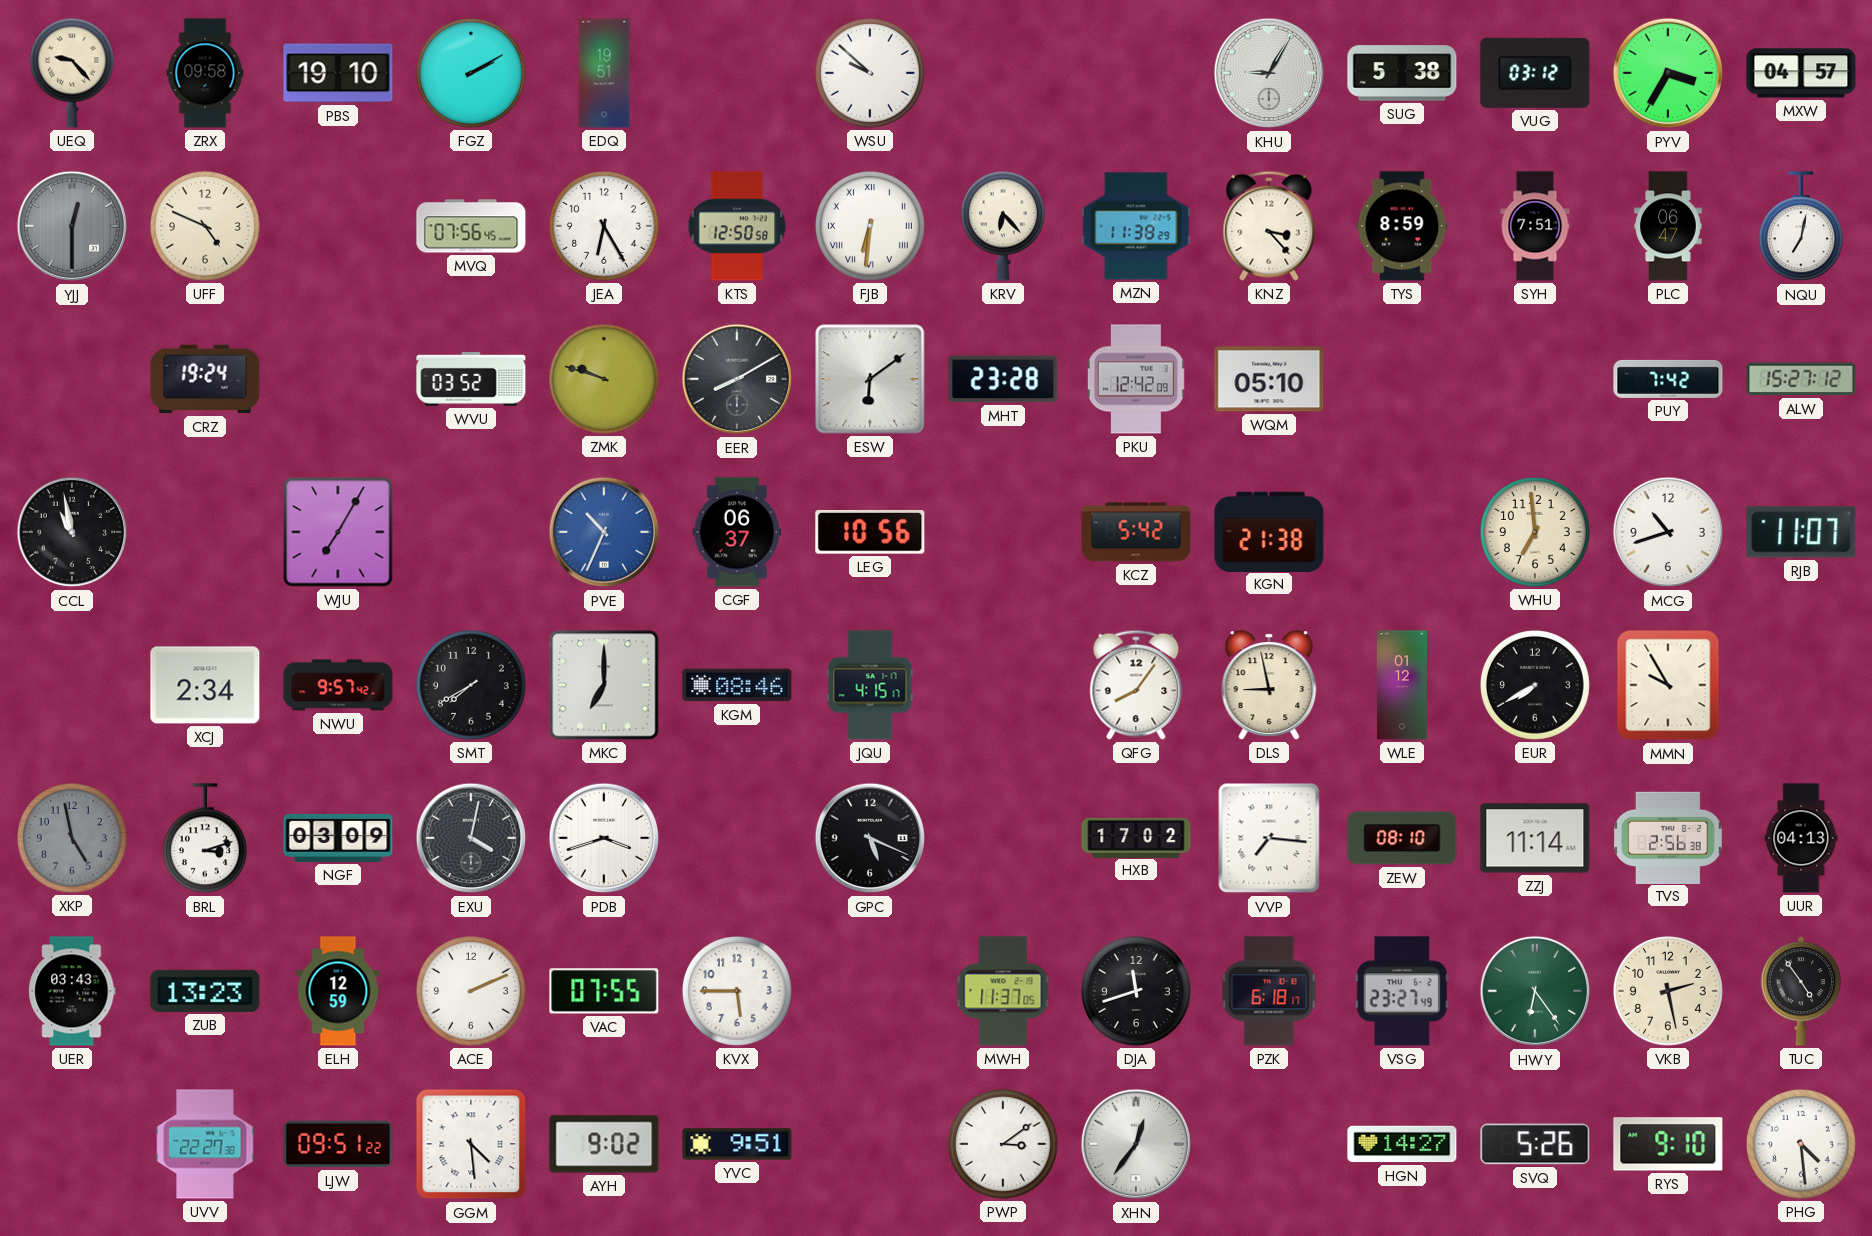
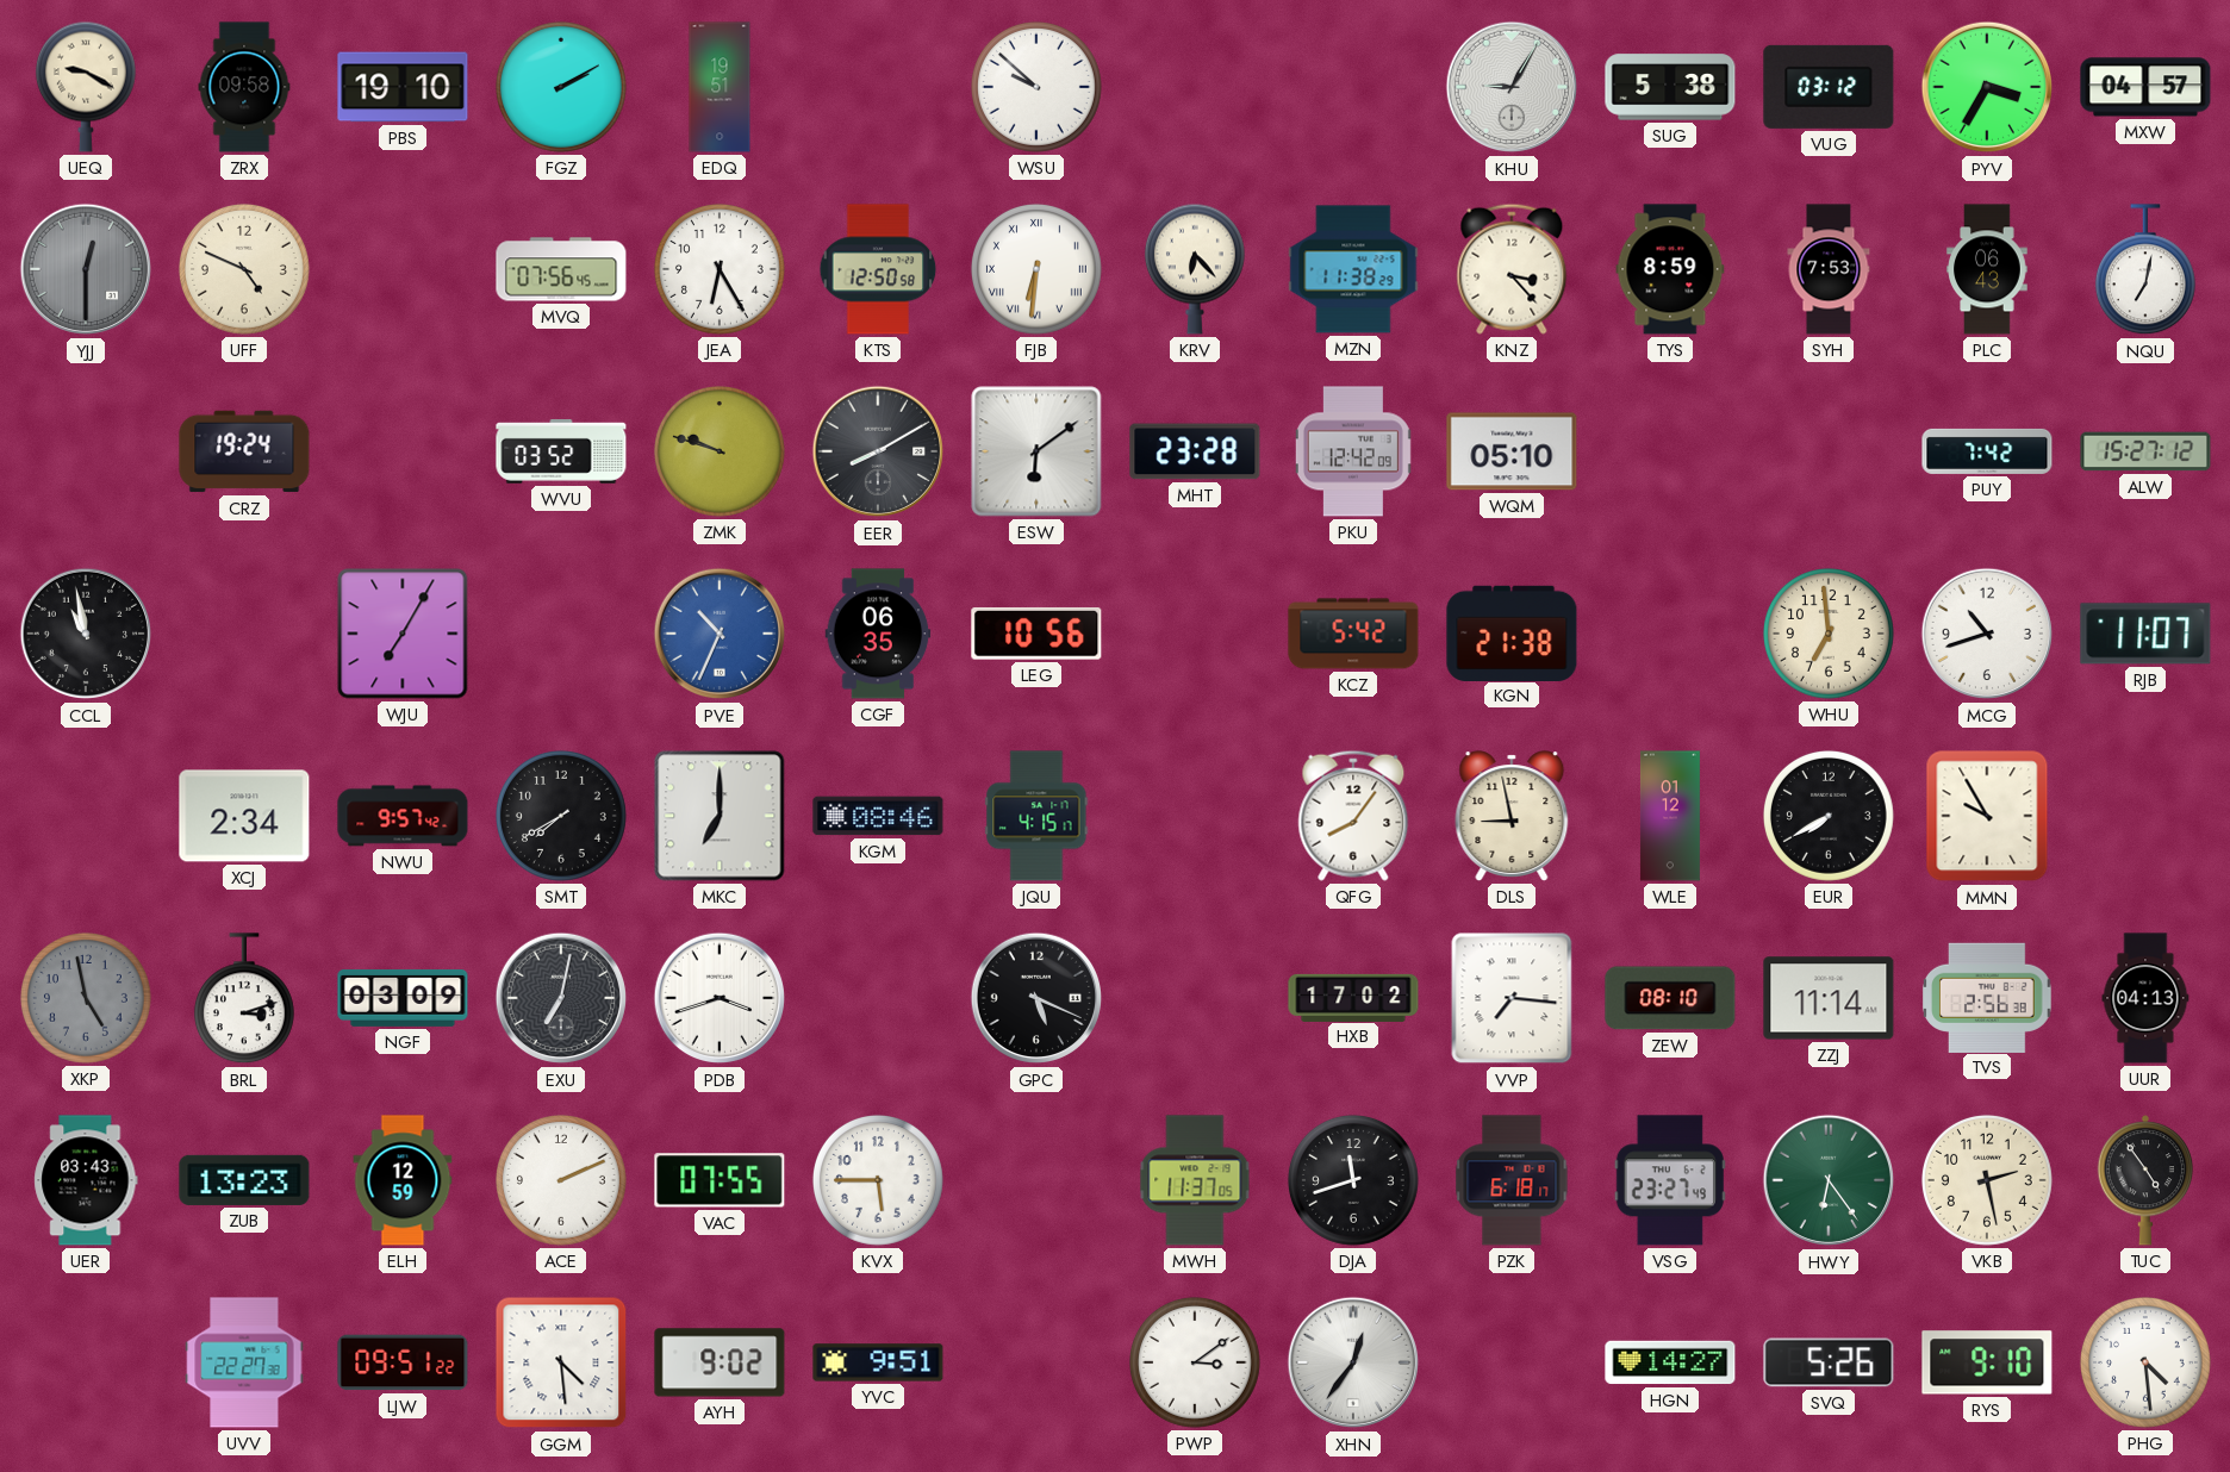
UEQ: 9:23 -> 9:20
SYH: 7:51 -> 7:53
PLC: 06:47 -> 06:43
CGF: 06:37 -> 06:35
EXU: 4:02 -> 7:02
